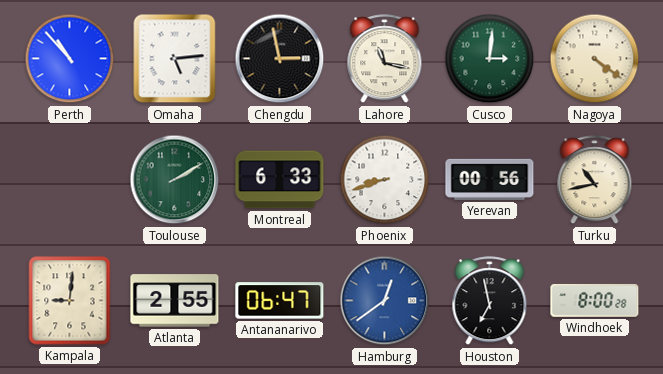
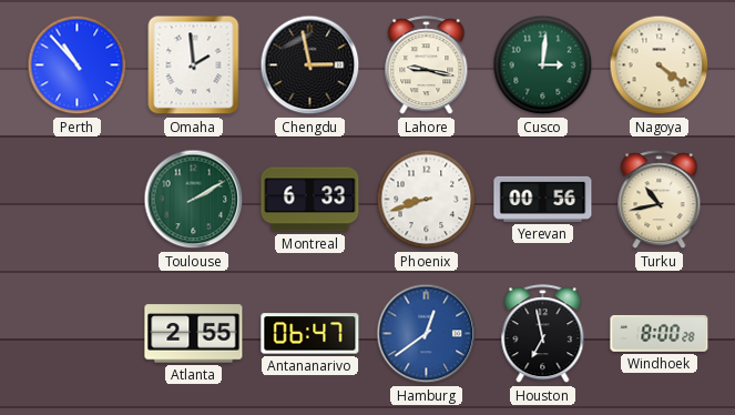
Omaha: 5:14 -> 1:59
Lahore: 11:17 -> 9:17
Kampala: 9:01 -> none
